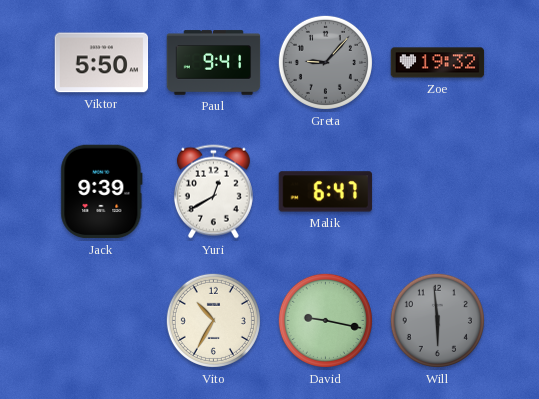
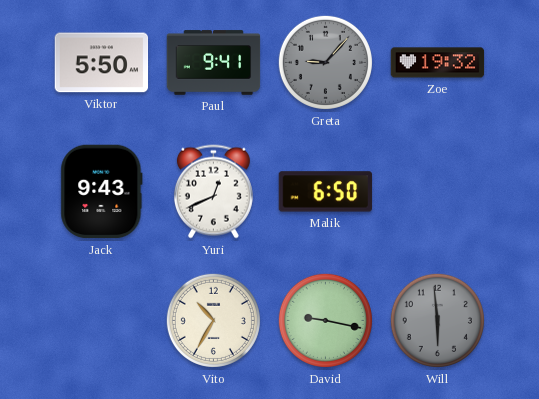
Jack: 9:39 -> 9:43
Yuri: 12:40 -> 12:41
Malik: 6:47 -> 6:50
